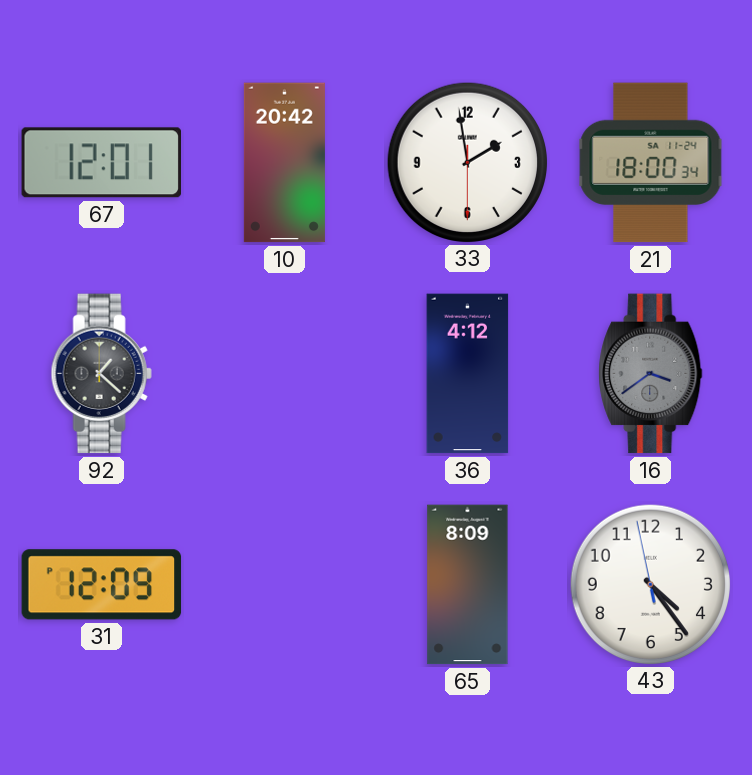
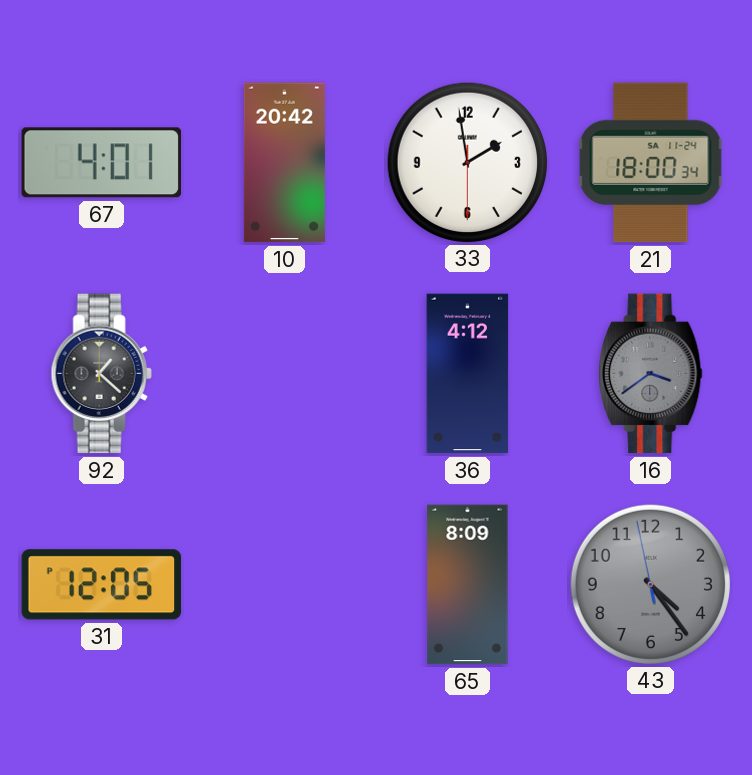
67: 12:01 -> 4:01
31: 12:09 -> 12:05
43 dial: white -> grey
